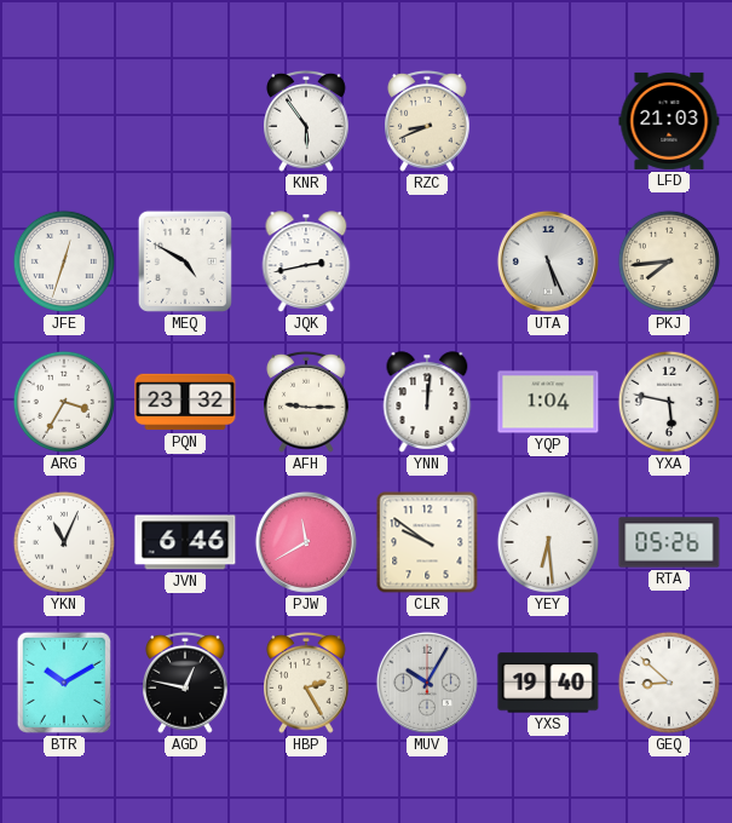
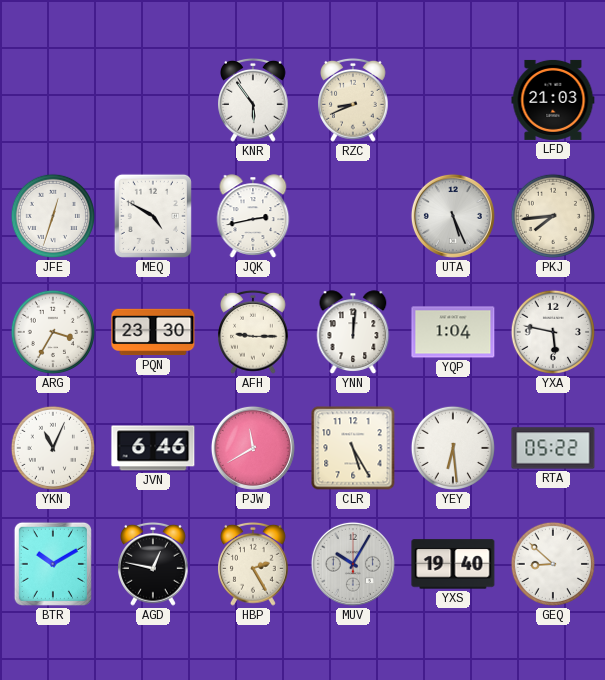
PQN: 23:32 -> 23:30
CLR: 9:51 -> 5:25
RTA: 05:26 -> 05:22
